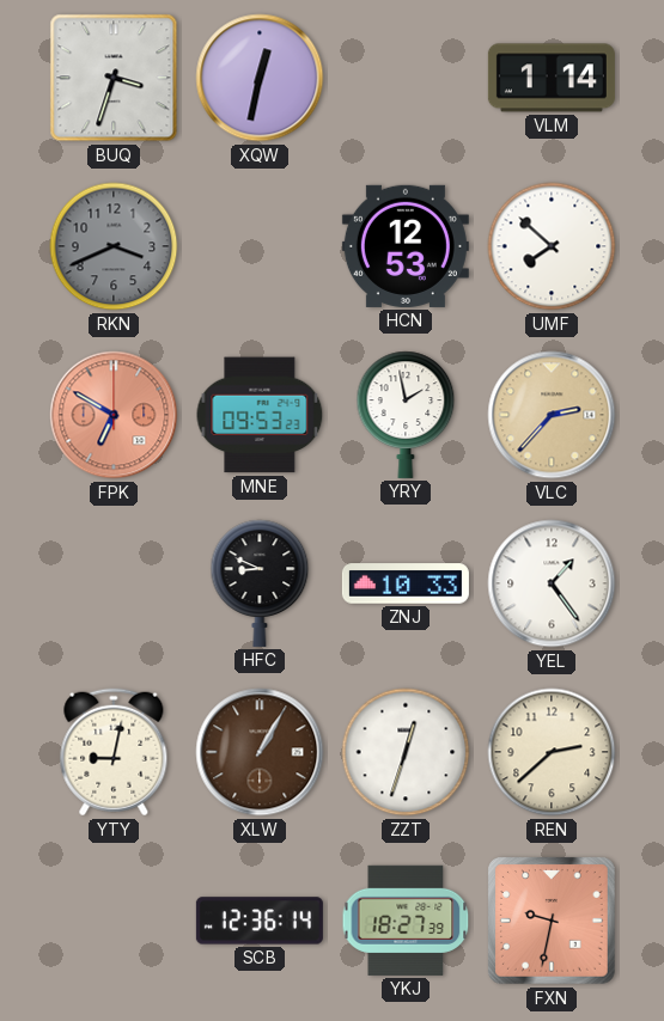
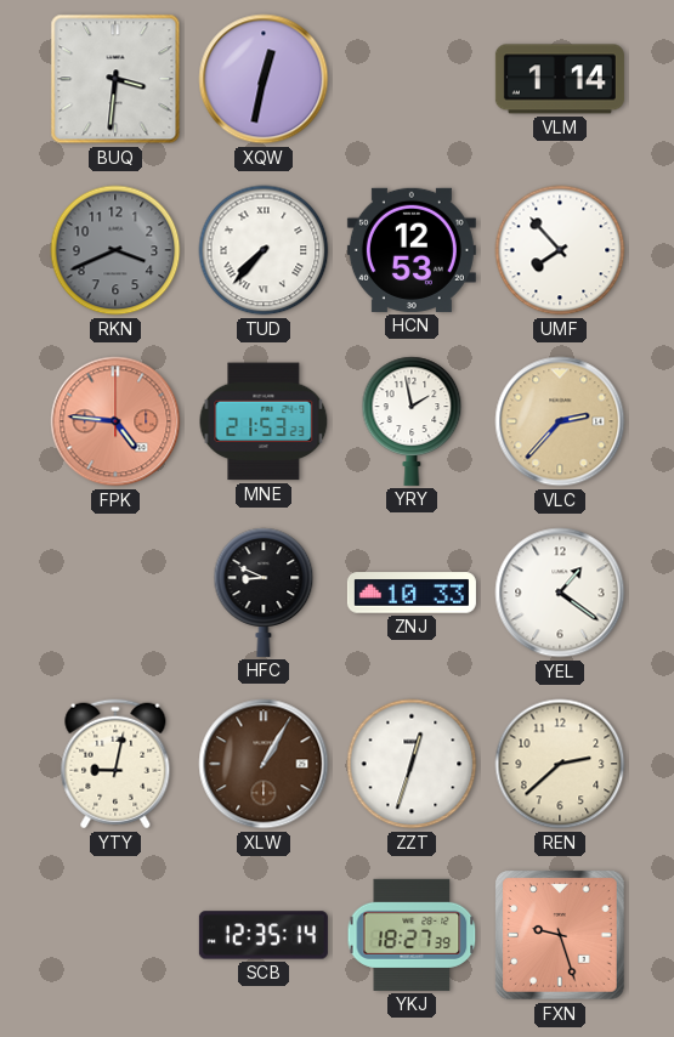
BUQ: 3:33 -> 3:31
TUD: none -> 7:37
UMF: 7:52 -> 7:53
FPK: 6:50 -> 4:46
MNE: 09:53 -> 21:53
YEL: 1:24 -> 1:21
SCB: 12:36 -> 12:35
FXN: 9:32 -> 9:27
